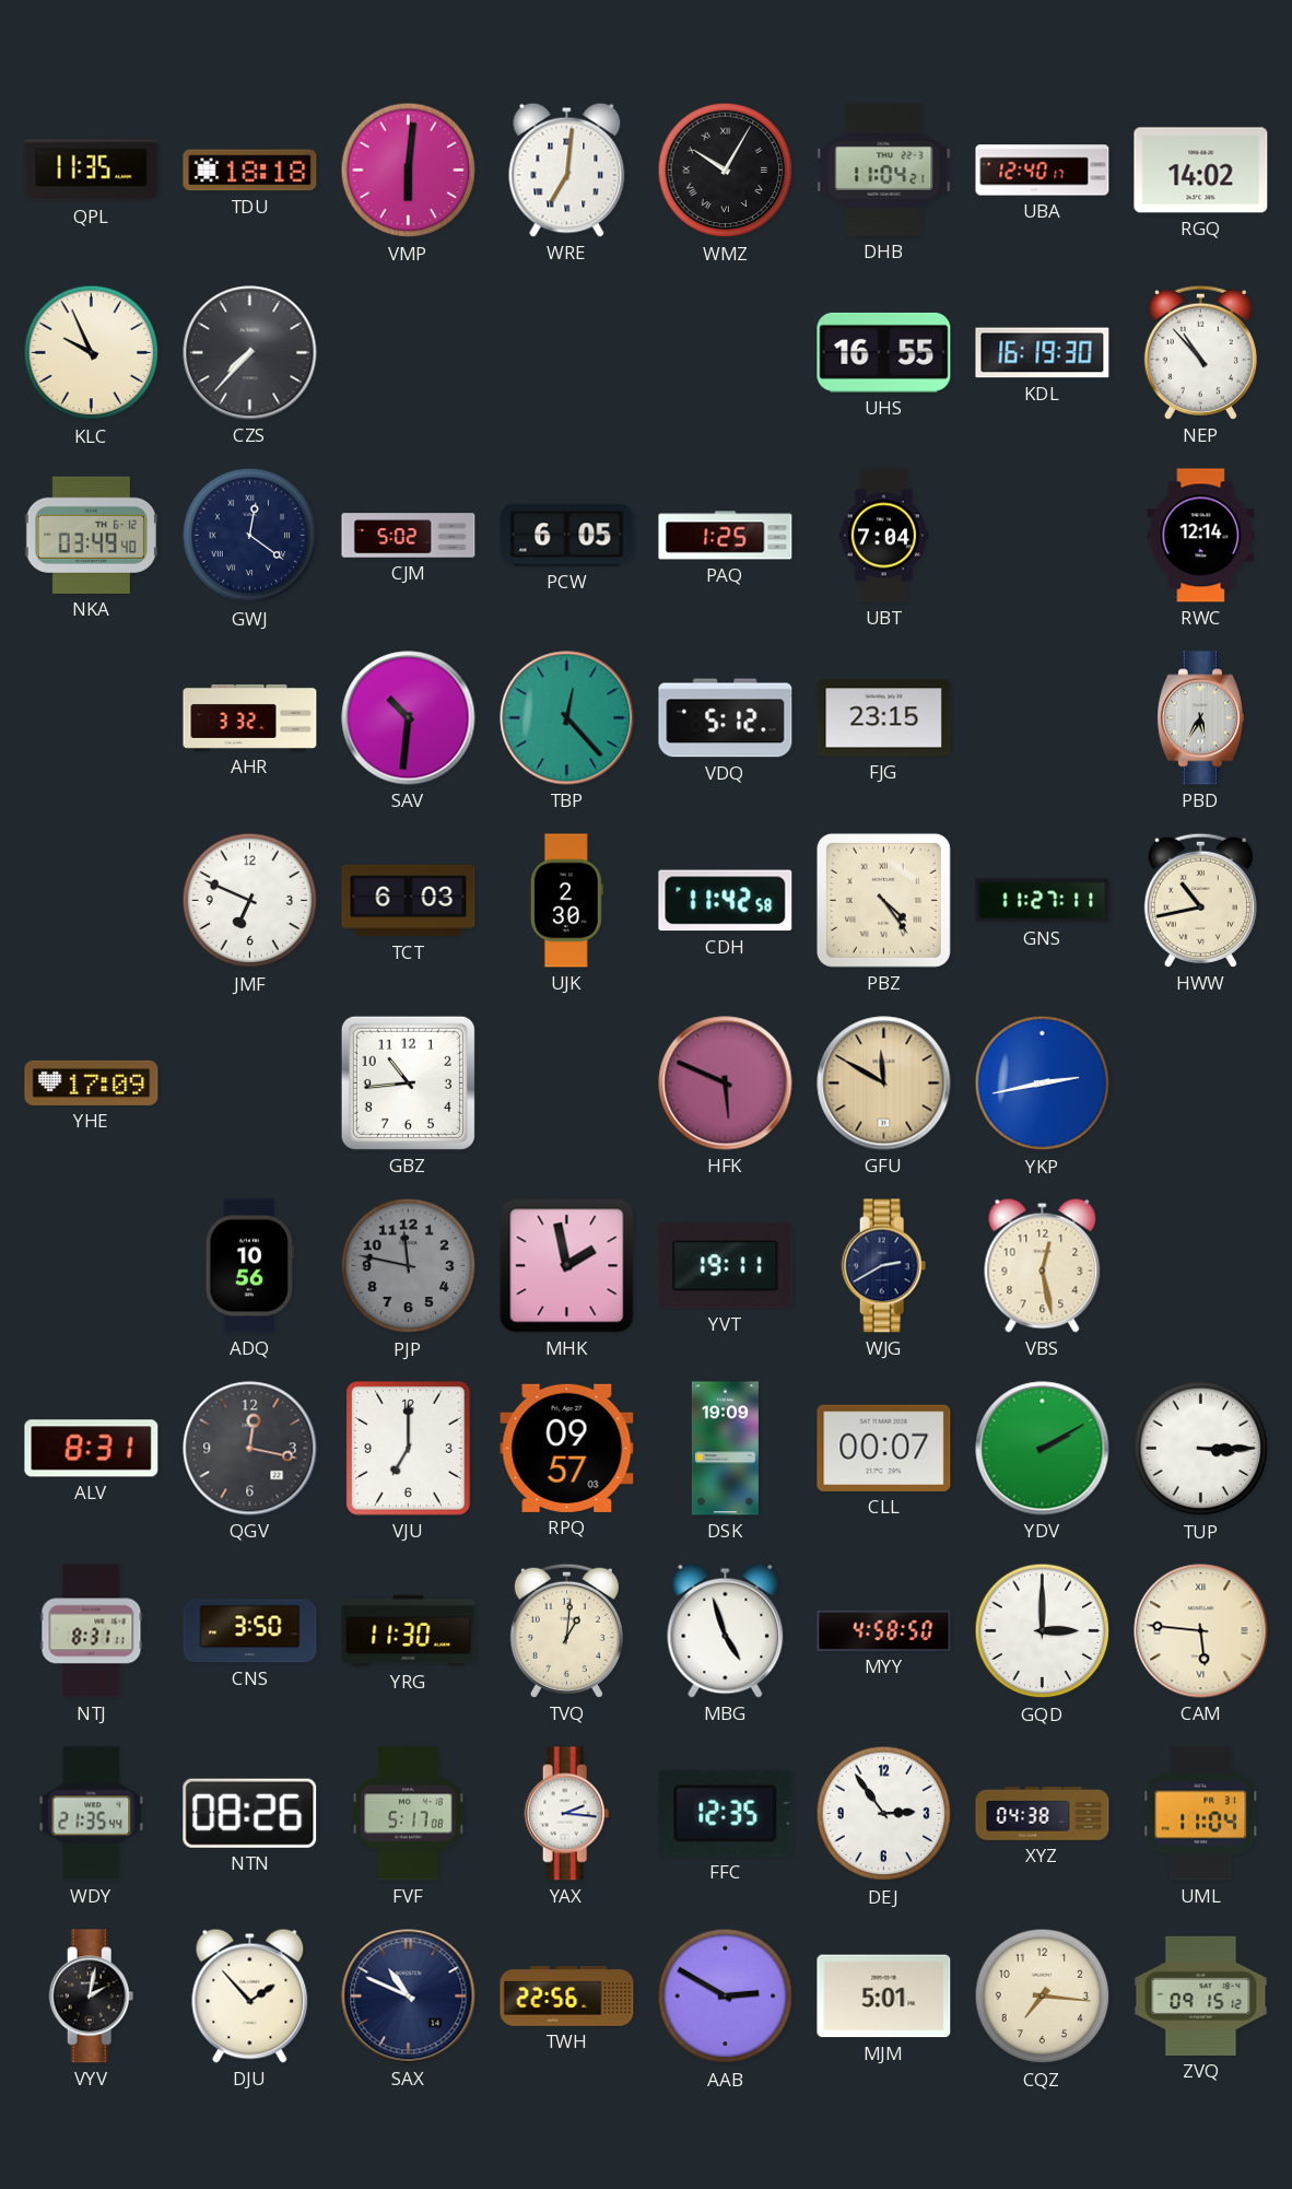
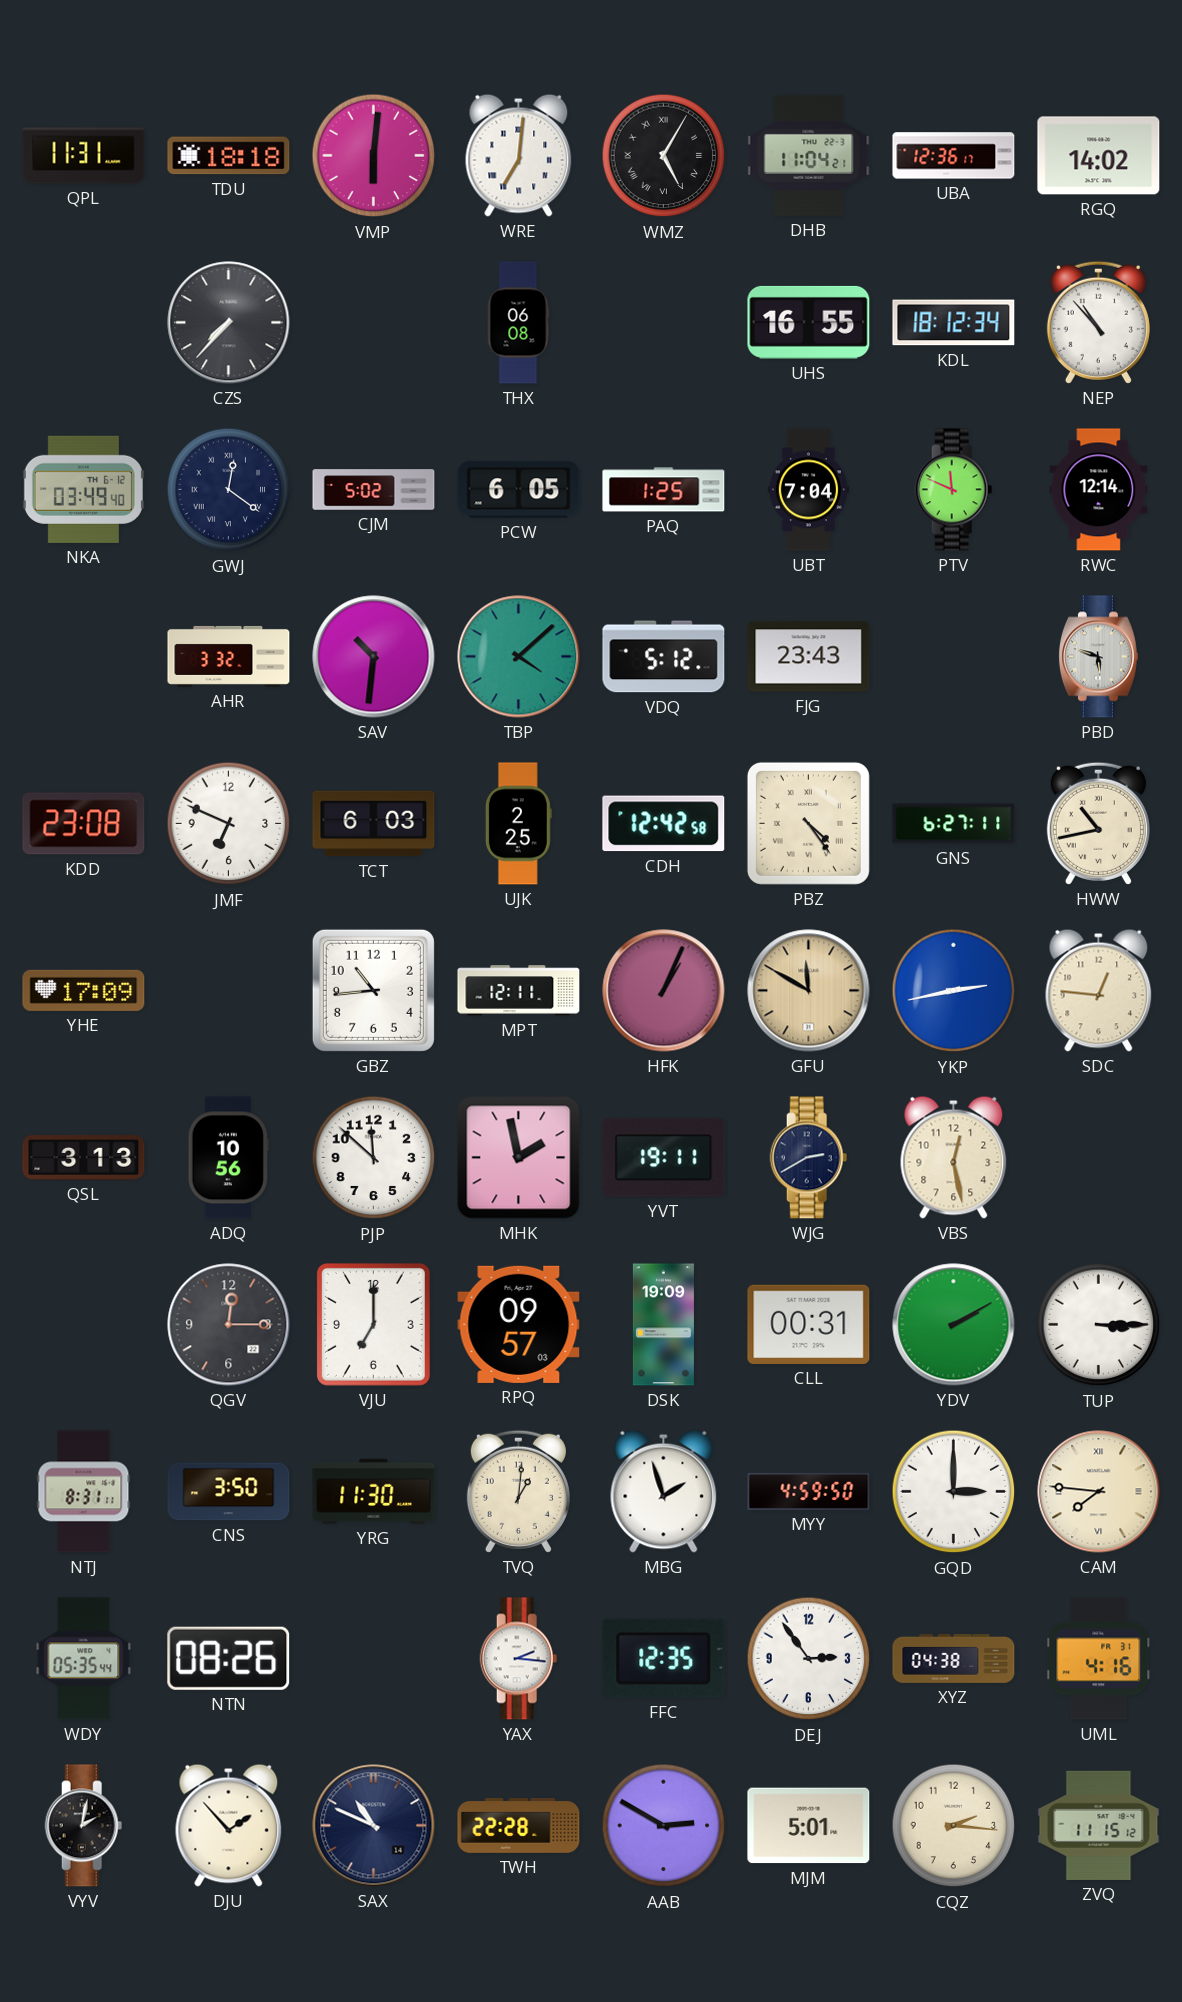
QPL: 11:35 -> 11:31
WMZ: 10:05 -> 5:05
UBA: 12:40 -> 12:36
KLC: 9:56 -> none
THX: none -> 06:08
KDL: 16:19 -> 18:12
PTV: none -> 11:49
TBP: 12:23 -> 4:08
FJG: 23:15 -> 23:43
PBD: 5:35 -> 5:48
KDD: none -> 23:08
UJK: 2:30 -> 2:25
CDH: 11:42 -> 12:42
GNS: 11:27 -> 6:27
MPT: none -> 12:11
HFK: 5:49 -> 1:04
SDC: none -> 12:46
QSL: none -> 3:13
PJP: 11:47 -> 11:52
PJP dial: grey -> white
ALV: 8:31 -> none
QGV: 12:17 -> 12:15
CLL: 00:07 -> 00:31
MBG: 4:57 -> 1:57
MYY: 4:58 -> 4:59
CAM: 5:46 -> 7:46
WDY: 21:35 -> 05:35
FVF: 5:17 -> none
UML: 11:04 -> 4:16
TWH: 22:56 -> 22:28
CQZ: 7:16 -> 2:16
ZVQ: 09:15 -> 11:15
